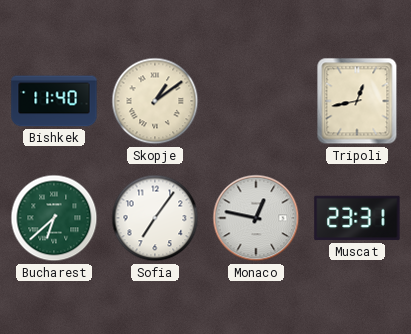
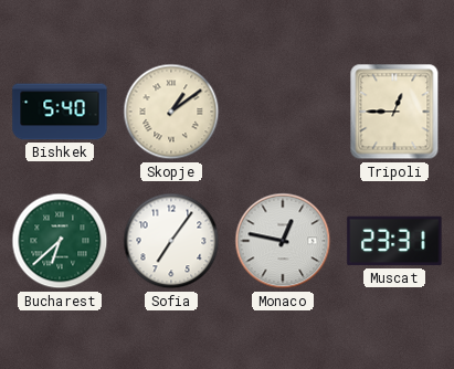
Bishkek: 11:40 -> 5:40
Tripoli: 12:43 -> 12:45
